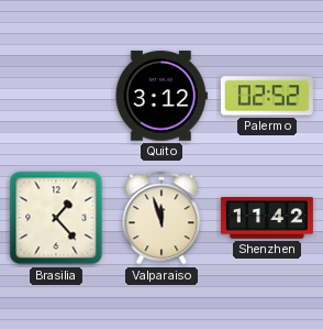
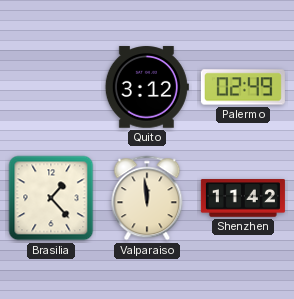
Palermo: 02:52 -> 02:49
Valparaiso: 11:57 -> 11:59
